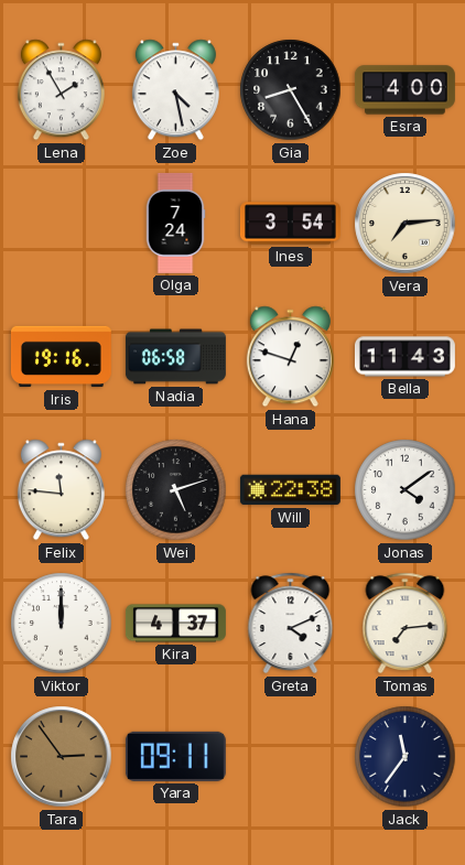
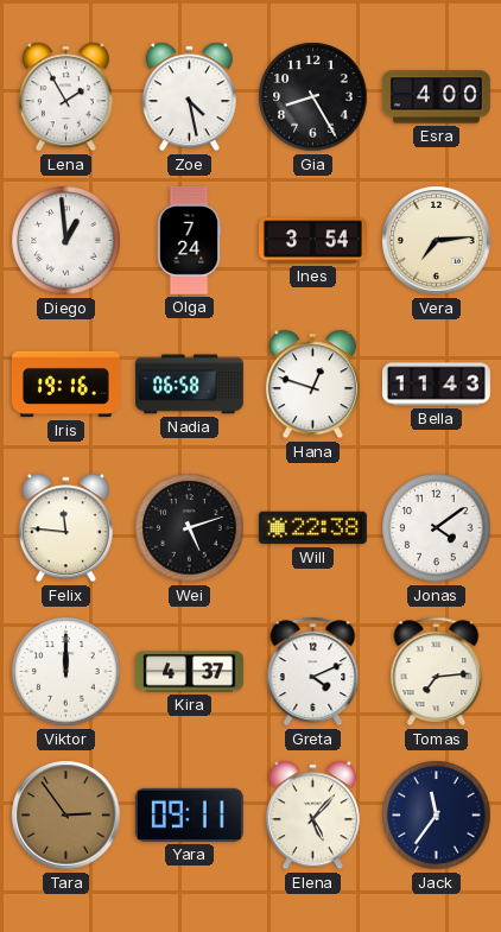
Diego: none -> 12:59
Elena: none -> 5:07
